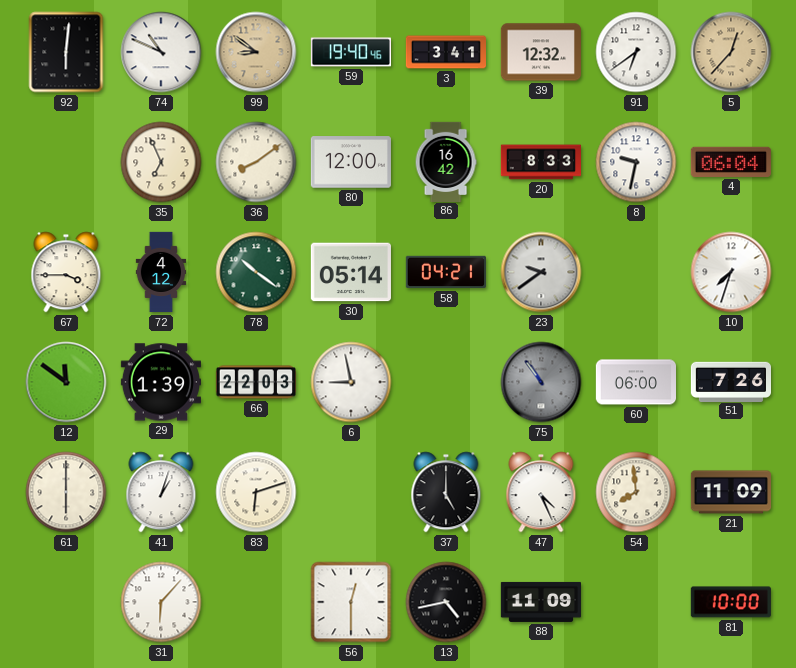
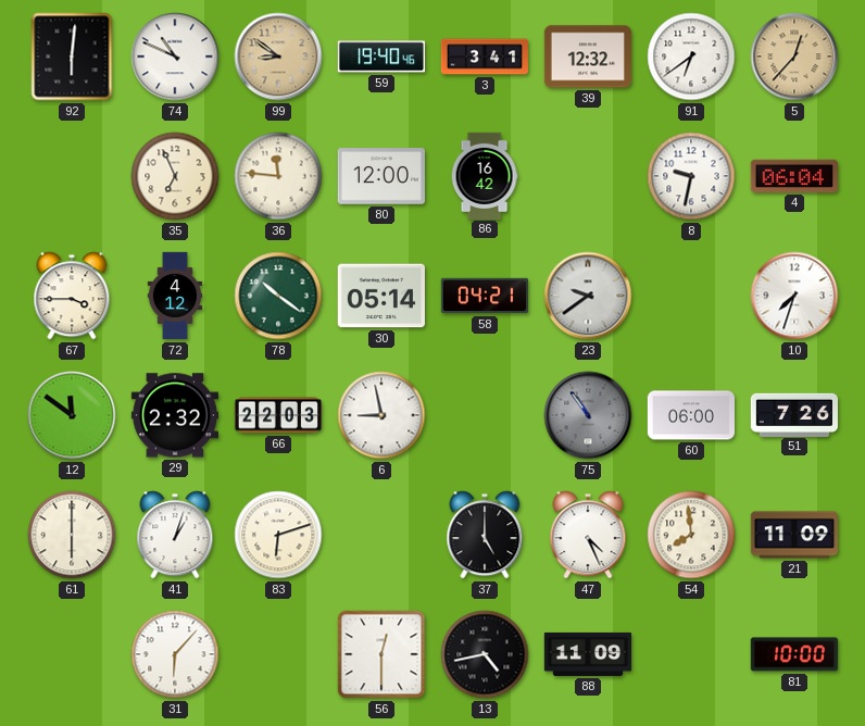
36: 8:09 -> 11:46
20: 8:33 -> none
29: 1:39 -> 2:32
